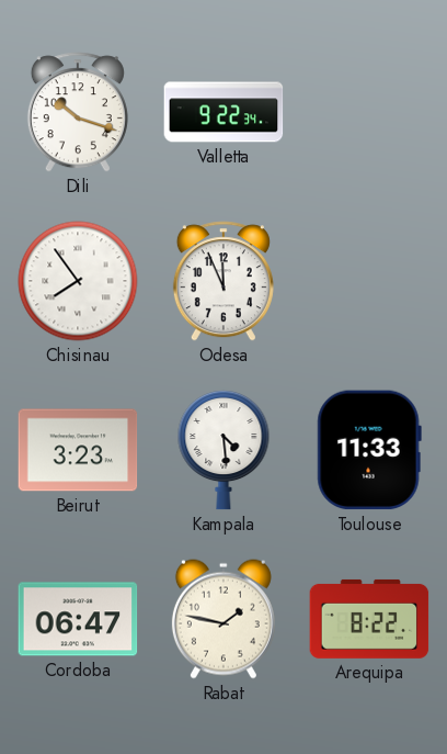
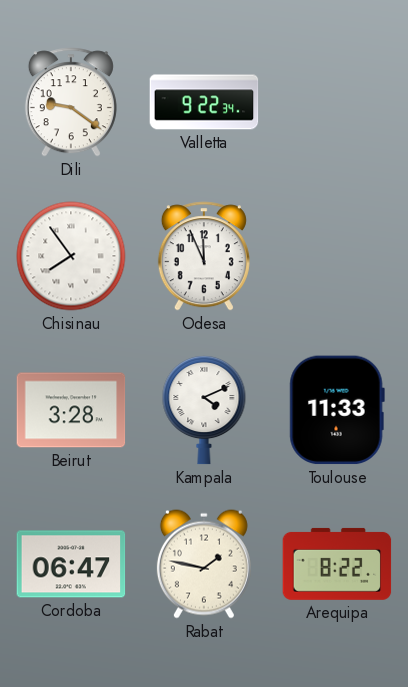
Dili: 10:18 -> 9:21
Beirut: 3:23 -> 3:28
Kampala: 4:29 -> 4:11
